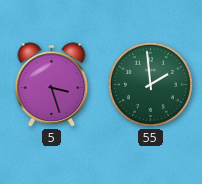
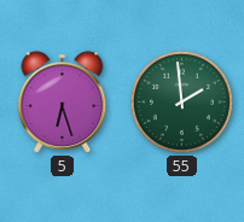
5: 3:27 -> 6:27
